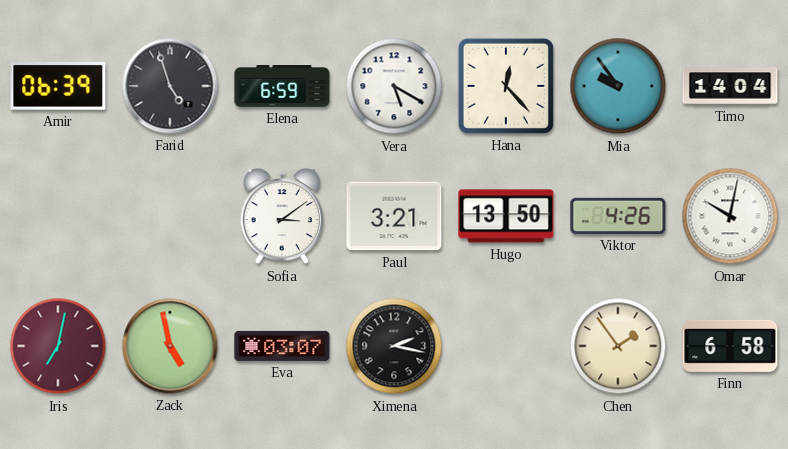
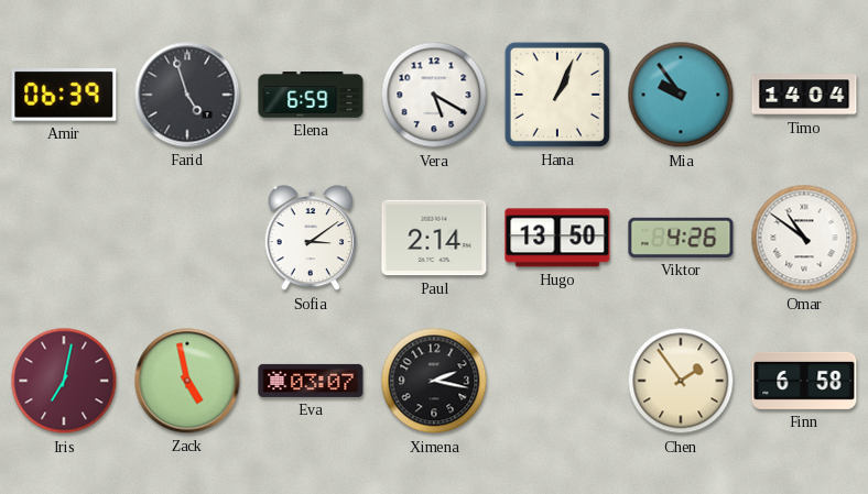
Hana: 12:23 -> 1:04
Paul: 3:21 -> 2:14
Omar: 10:02 -> 10:51
